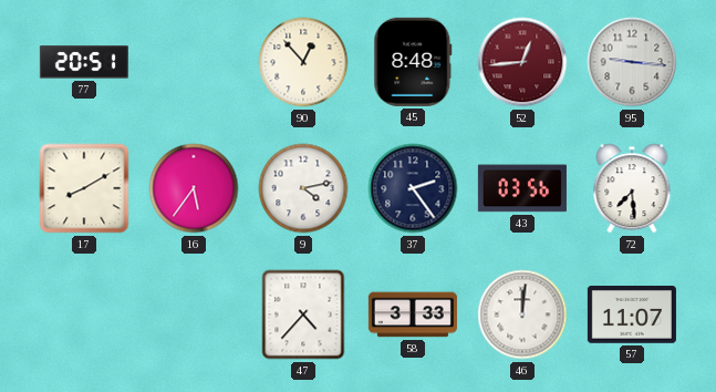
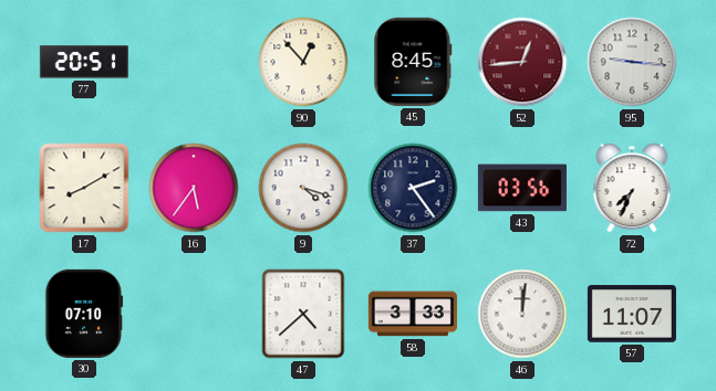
45: 8:48 -> 8:45
9: 4:13 -> 4:18
72: 7:29 -> 7:34
30: none -> 07:10
47: 4:37 -> 4:38
